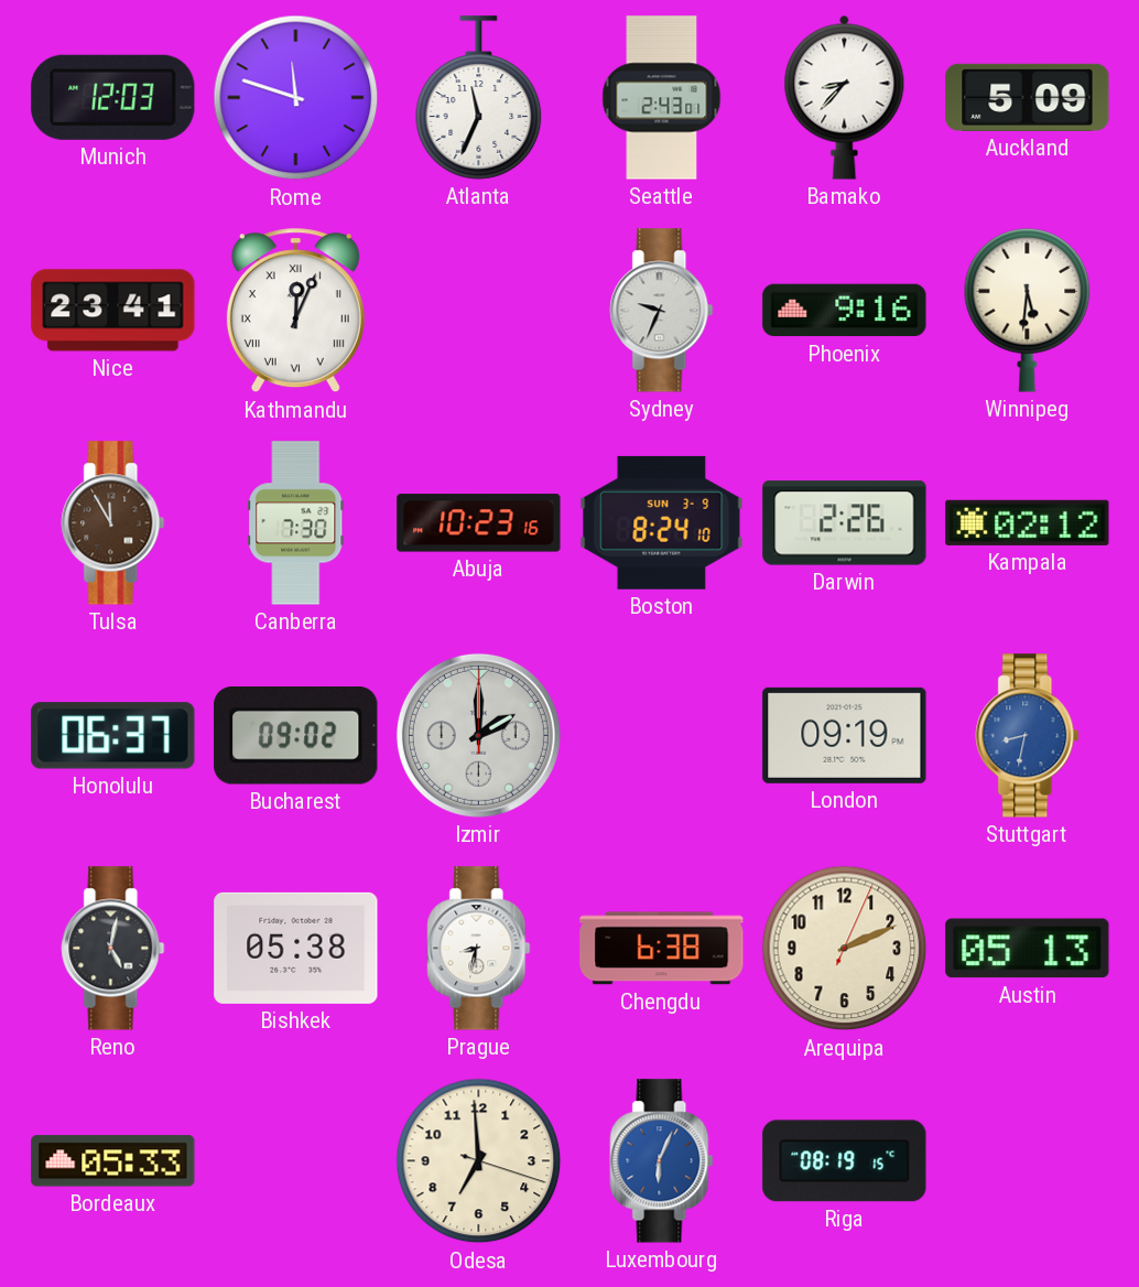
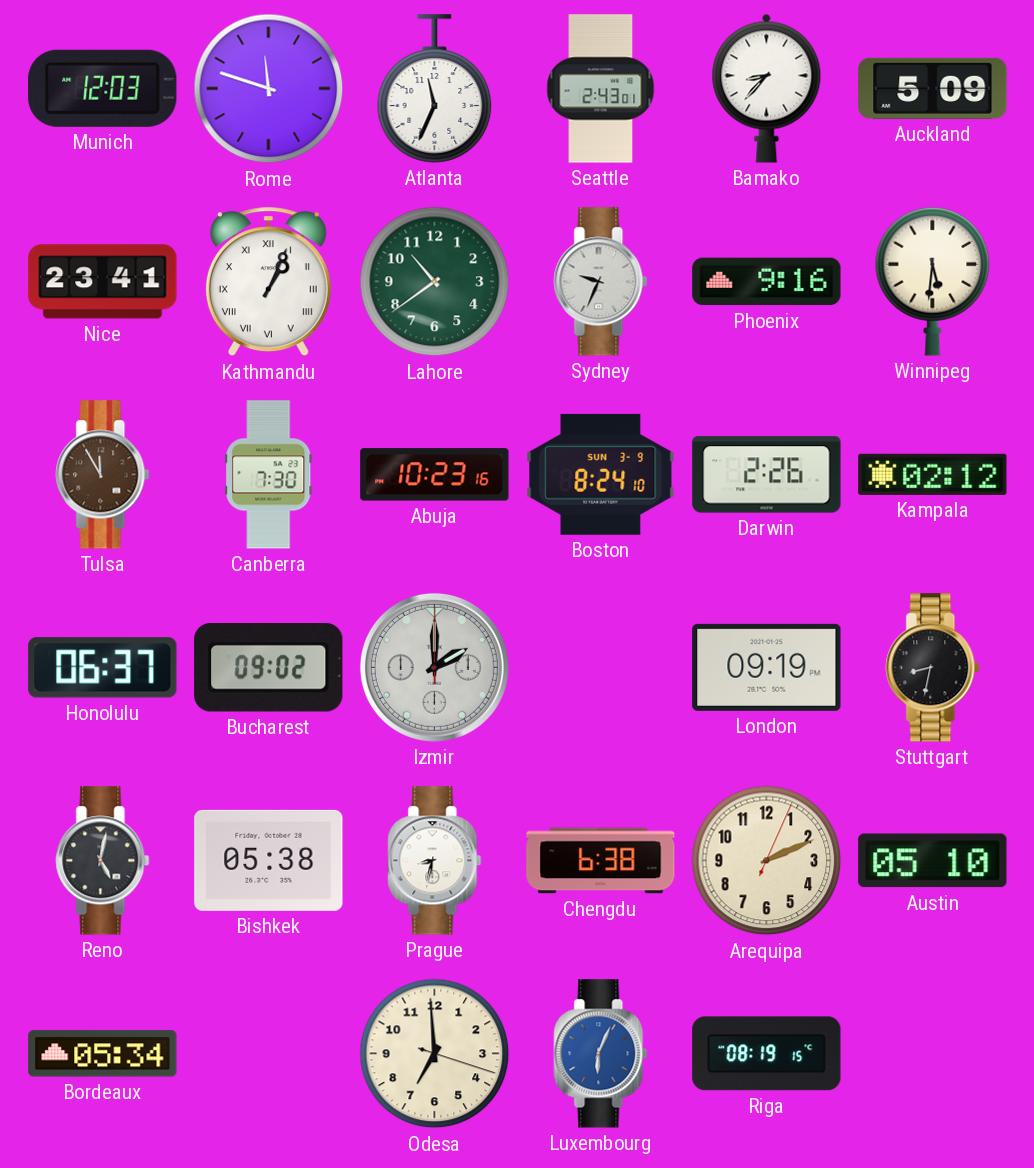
Kathmandu: 12:04 -> 1:04
Lahore: none -> 10:39
Stuttgart dial: blue -> black
Austin: 05:13 -> 05:10
Bordeaux: 05:33 -> 05:34
